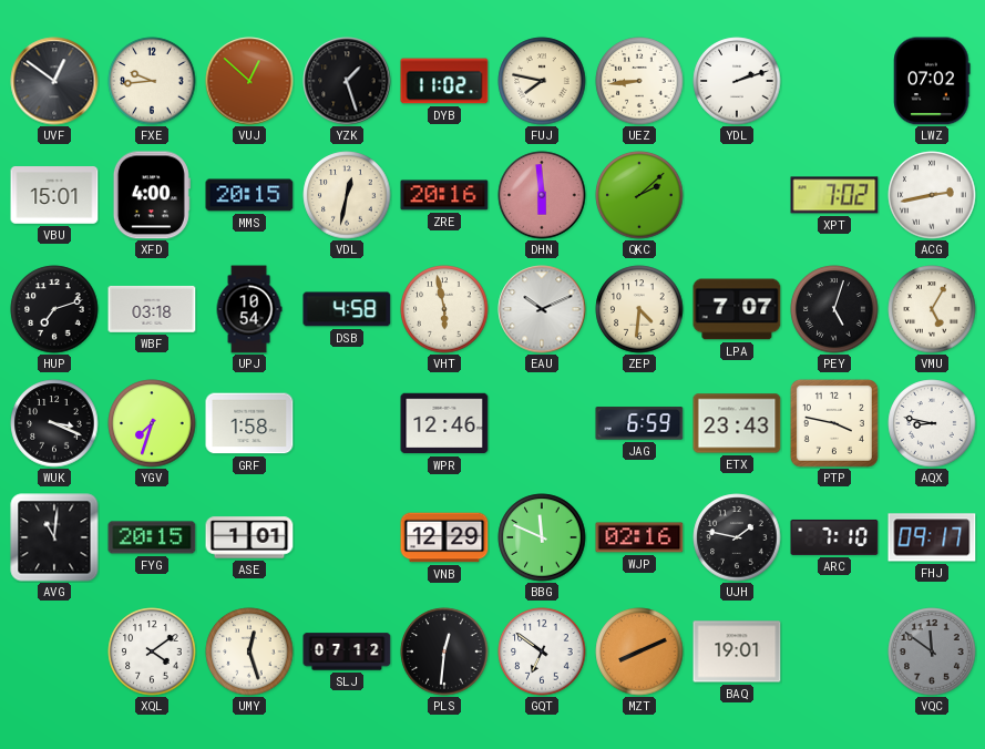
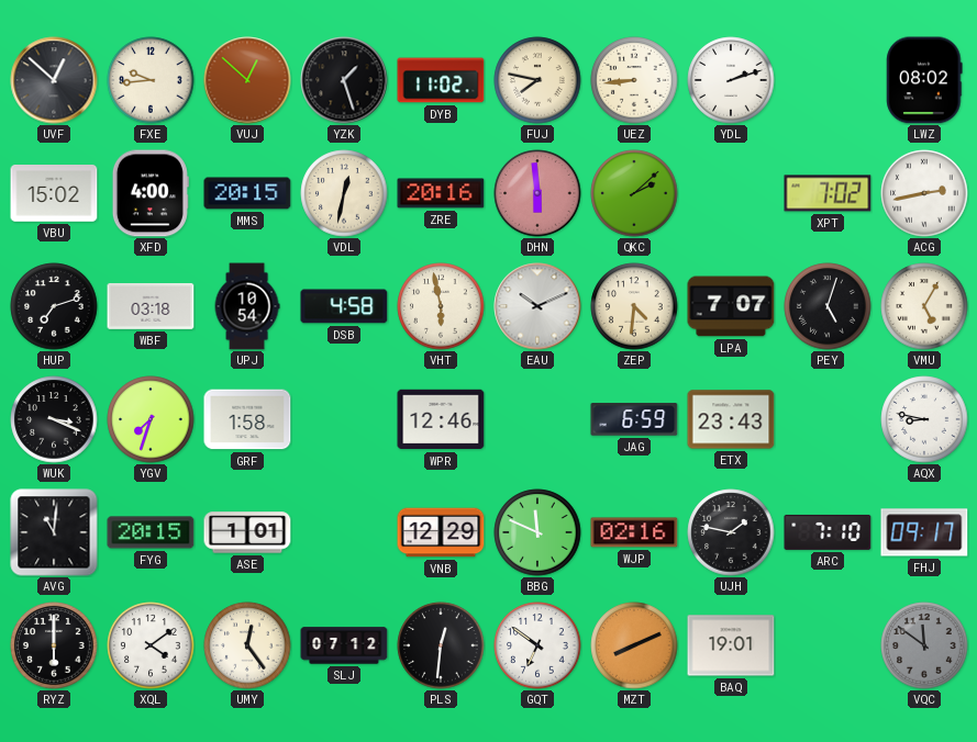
UVF: 12:51 -> 12:52
LWZ: 07:02 -> 08:02
VBU: 15:01 -> 15:02
PTP: 3:47 -> none
RYZ: none -> 6:00
UMY: 12:27 -> 12:24
